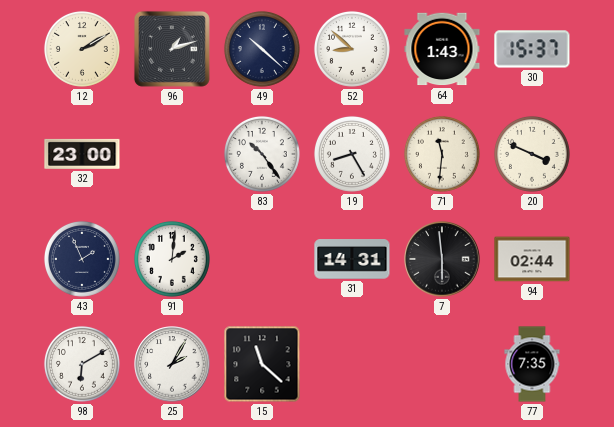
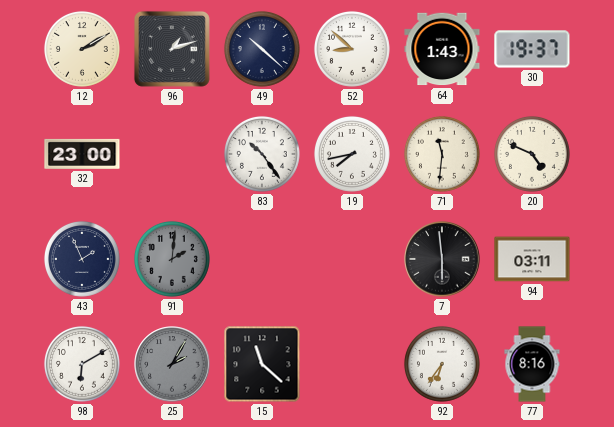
30: 15:37 -> 19:37
19: 8:25 -> 7:43
20: 3:49 -> 4:49
91 dial: white -> grey
31: 14:31 -> none
94: 02:44 -> 03:11
25 dial: white -> grey
92: none -> 6:36
77: 7:35 -> 8:16
